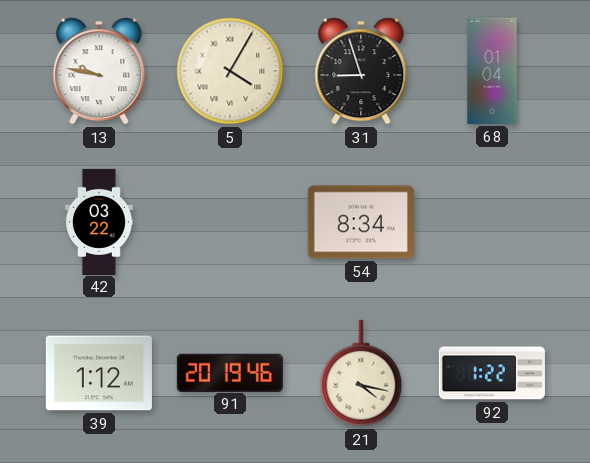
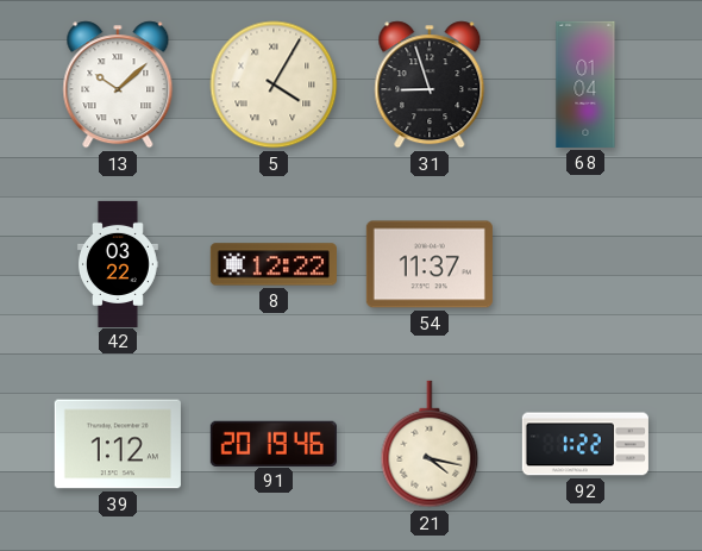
13: 9:47 -> 10:08
8: none -> 12:22
54: 8:34 -> 11:37
